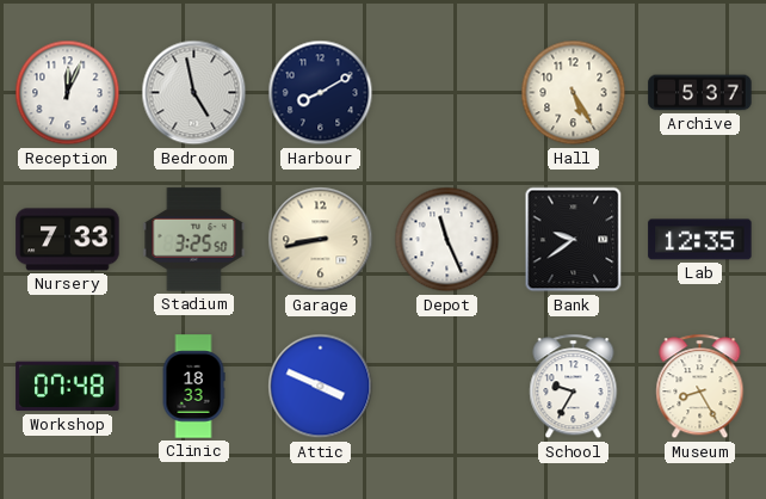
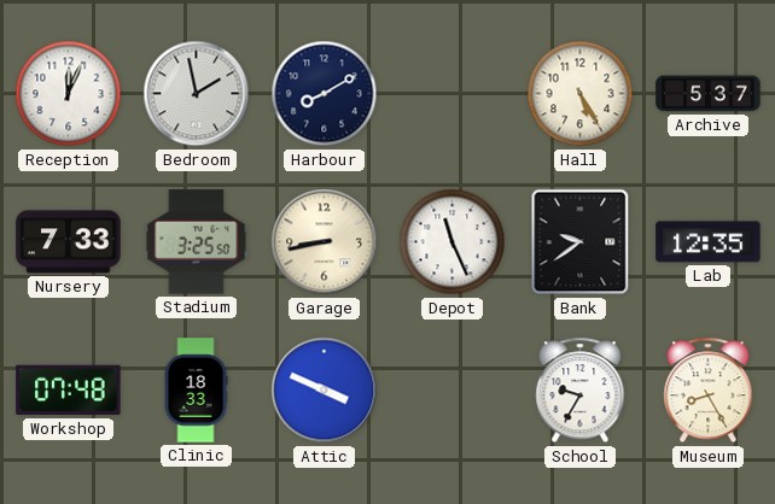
Bedroom: 4:58 -> 1:58
